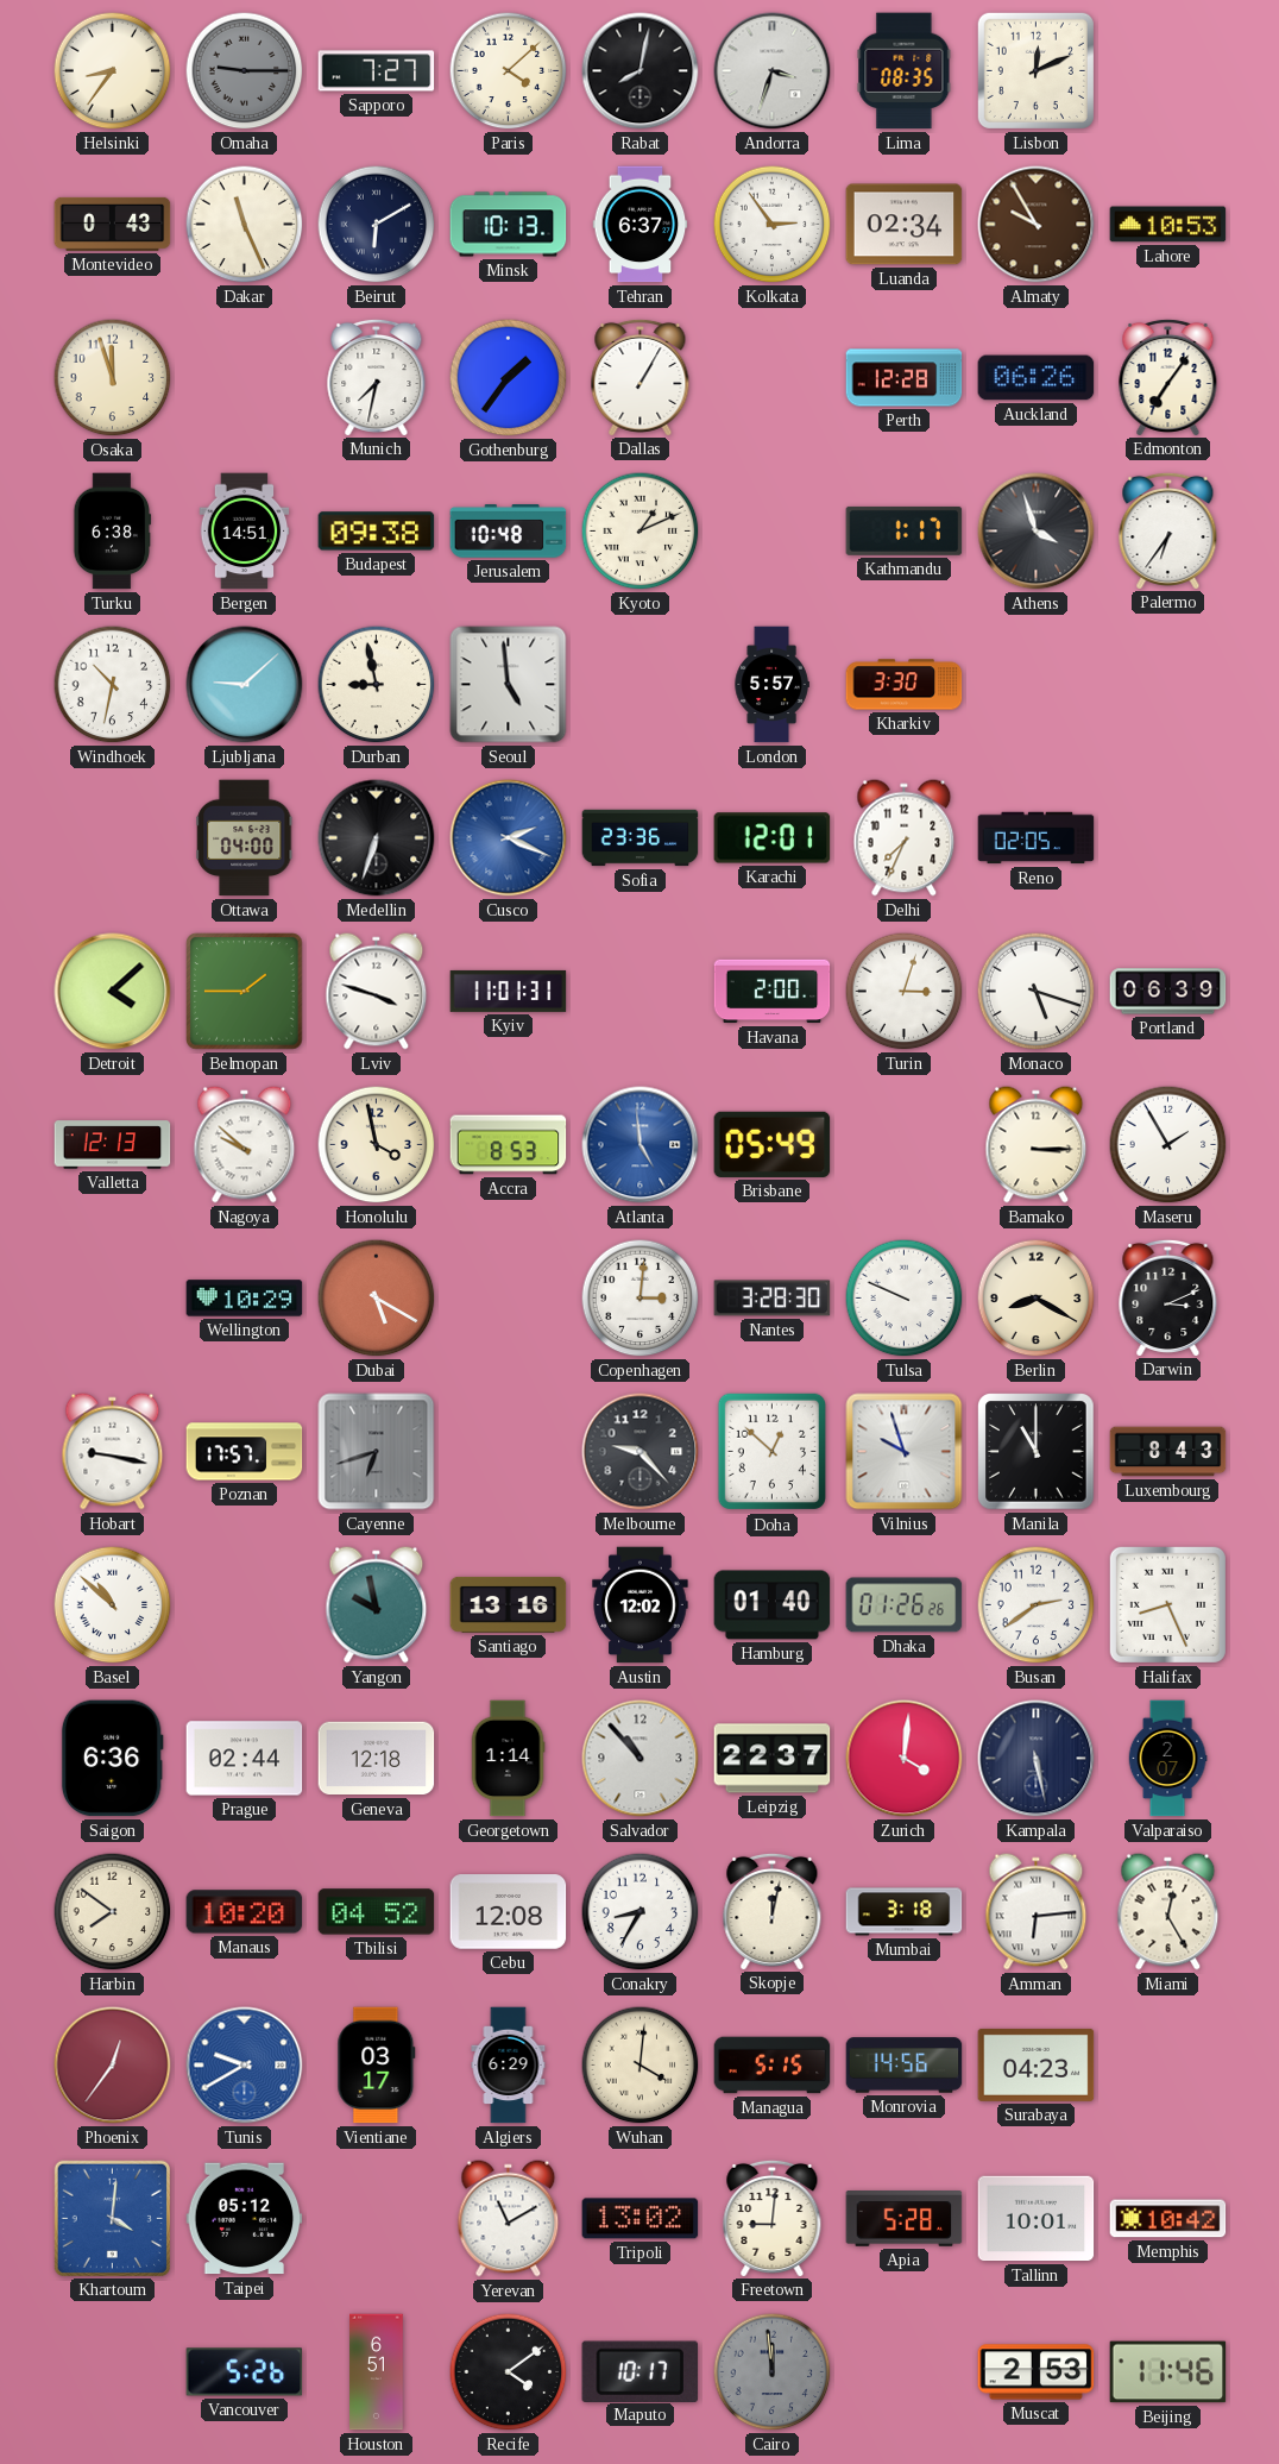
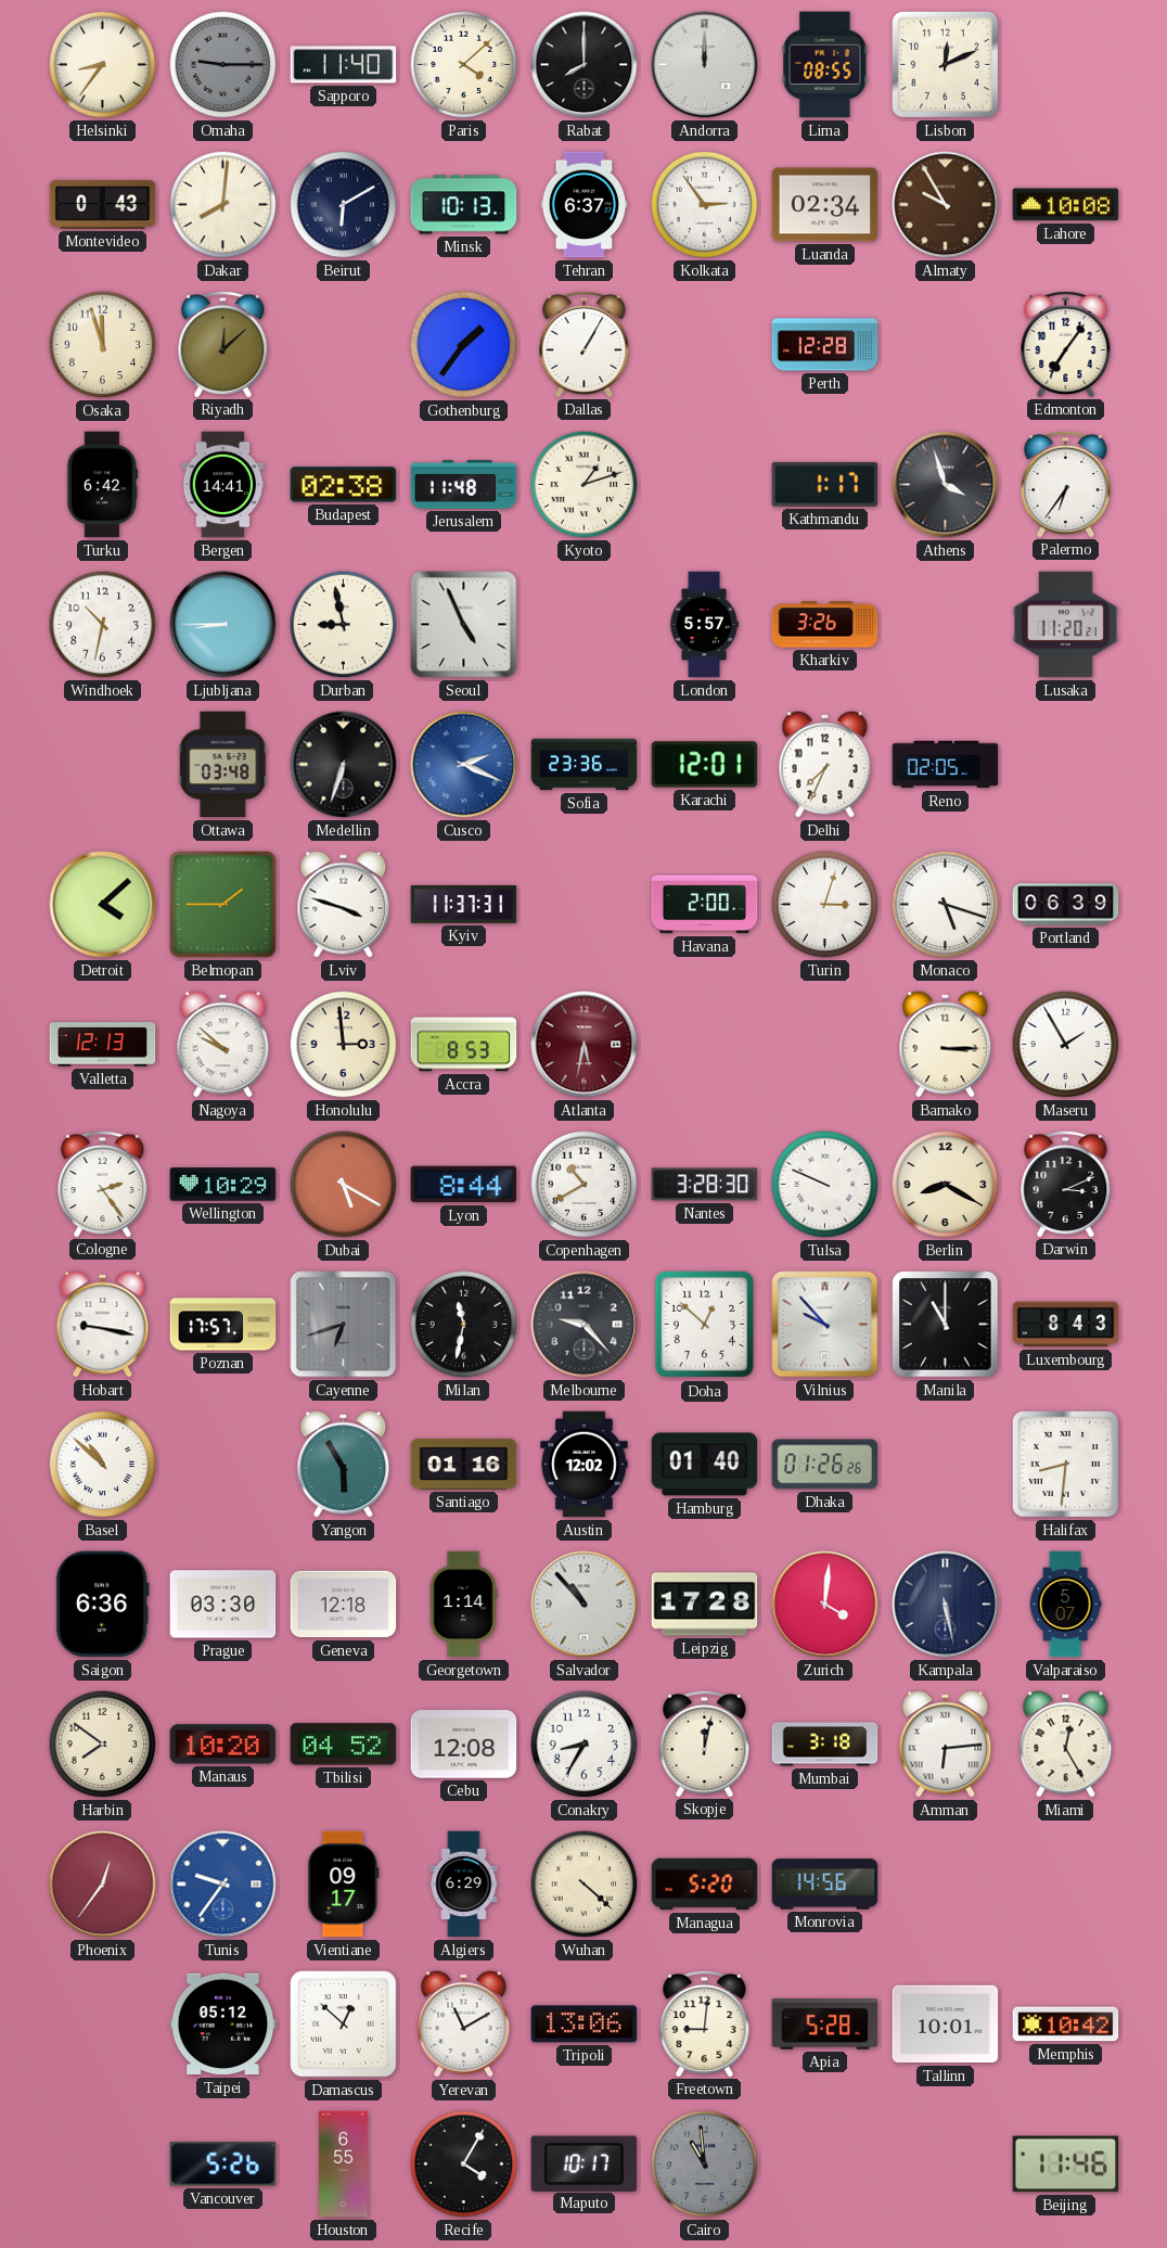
Sapporo: 7:27 -> 11:40
Rabat: 8:02 -> 8:00
Andorra: 3:33 -> 12:00
Lima: 08:35 -> 08:55
Dakar: 11:26 -> 8:01
Lahore: 10:53 -> 10:08
Riyadh: none -> 12:08
Munich: 7:32 -> none
Auckland: 06:26 -> none
Turku: 6:38 -> 6:42
Bergen: 14:51 -> 14:41
Budapest: 09:38 -> 02:38
Jerusalem: 10:48 -> 11:48
Kyoto: 1:11 -> 1:12
Ljubljana: 9:08 -> 8:45
Seoul: 4:59 -> 4:56
Kharkiv: 3:30 -> 3:26
Lusaka: none -> 11:20
Ottawa: 04:00 -> 03:48
Kyiv: 11:01 -> 11:37
Honolulu: 3:58 -> 2:59
Atlanta: 4:59 -> 5:32
Atlanta dial: blue -> burgundy
Brisbane: 05:49 -> none
Cologne: none -> 2:24
Lyon: none -> 8:44
Copenhagen: 3:01 -> 10:40
Milan: none -> 11:32
Vilnius: 9:57 -> 9:53
Yangon: 9:58 -> 5:55
Santiago: 13:16 -> 01:16
Busan: 2:39 -> none
Halifax: 8:26 -> 8:31
Prague: 02:44 -> 03:30
Leipzig: 22:37 -> 17:28
Valparaiso: 2:07 -> 5:07
Tunis: 9:40 -> 9:36
Vientiane: 03:17 -> 09:17
Wuhan: 4:01 -> 4:22
Managua: 5:15 -> 5:20
Surabaya: 04:23 -> none
Khartoum: 4:01 -> none
Damascus: none -> 12:52
Tripoli: 13:02 -> 13:06
Houston: 6:51 -> 6:55
Recife: 4:09 -> 4:05
Cairo: 11:59 -> 10:59
Muscat: 2:53 -> none
